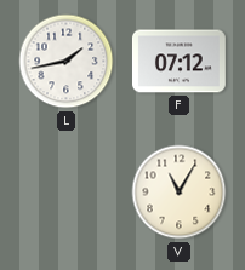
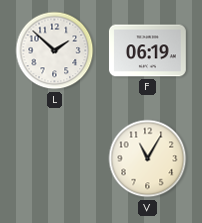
L: 1:43 -> 1:52
F: 07:12 -> 06:19
